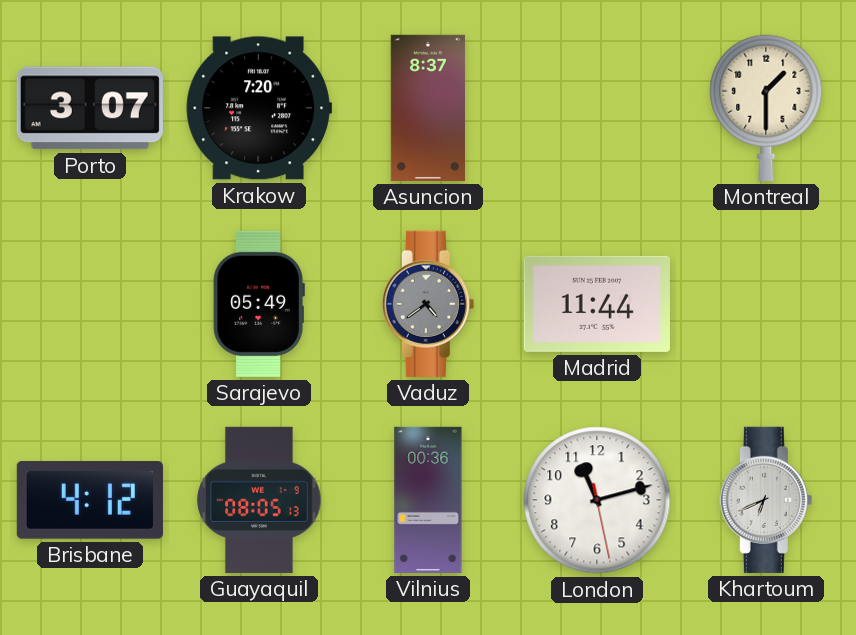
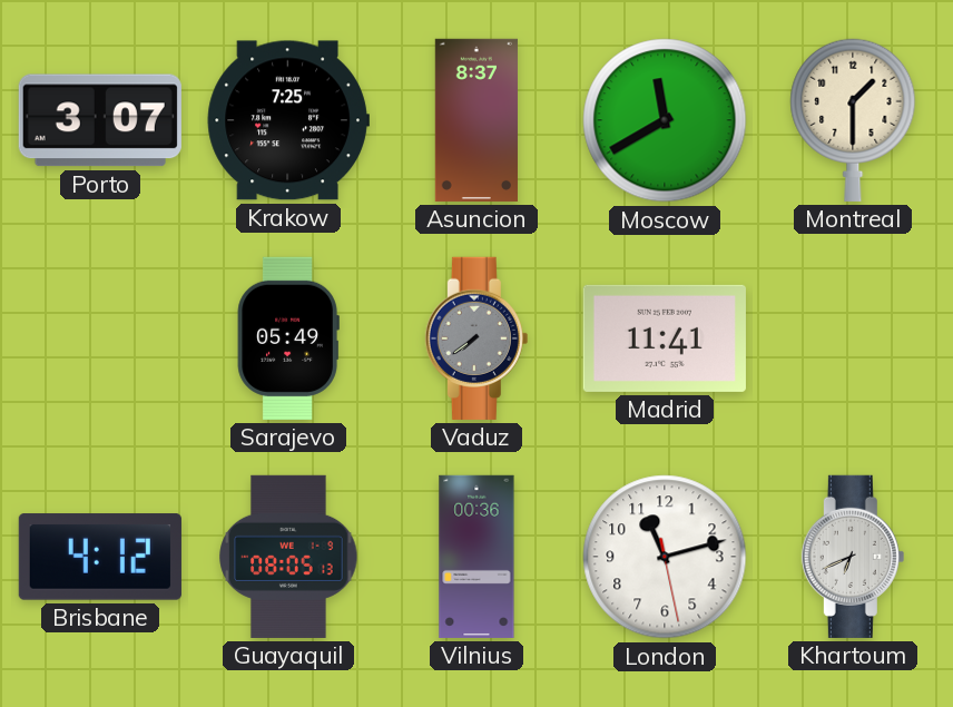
Krakow: 7:20 -> 7:25
Moscow: none -> 11:40
Vaduz: 4:39 -> 7:39
Madrid: 11:44 -> 11:41
